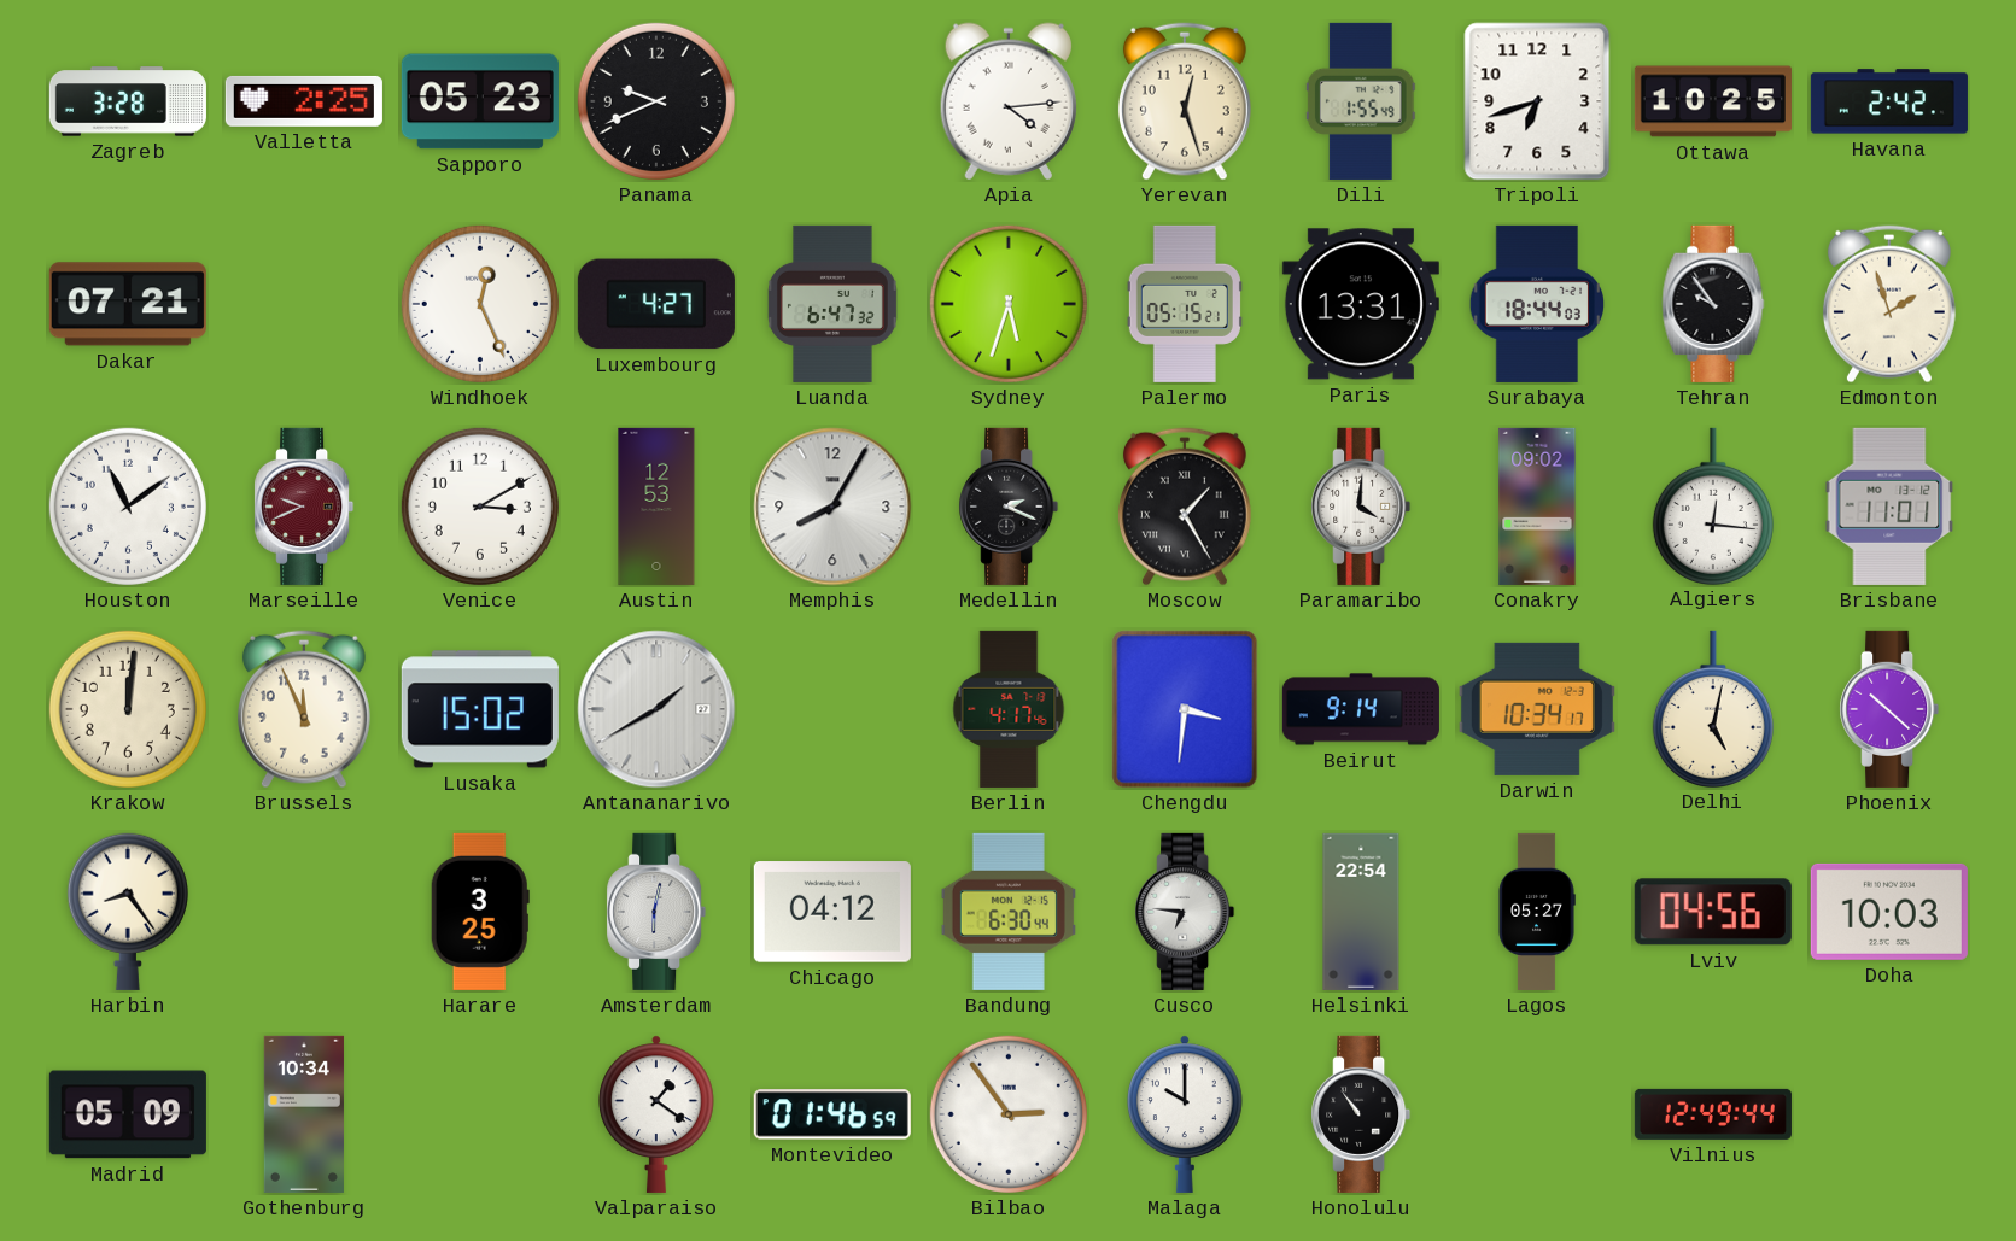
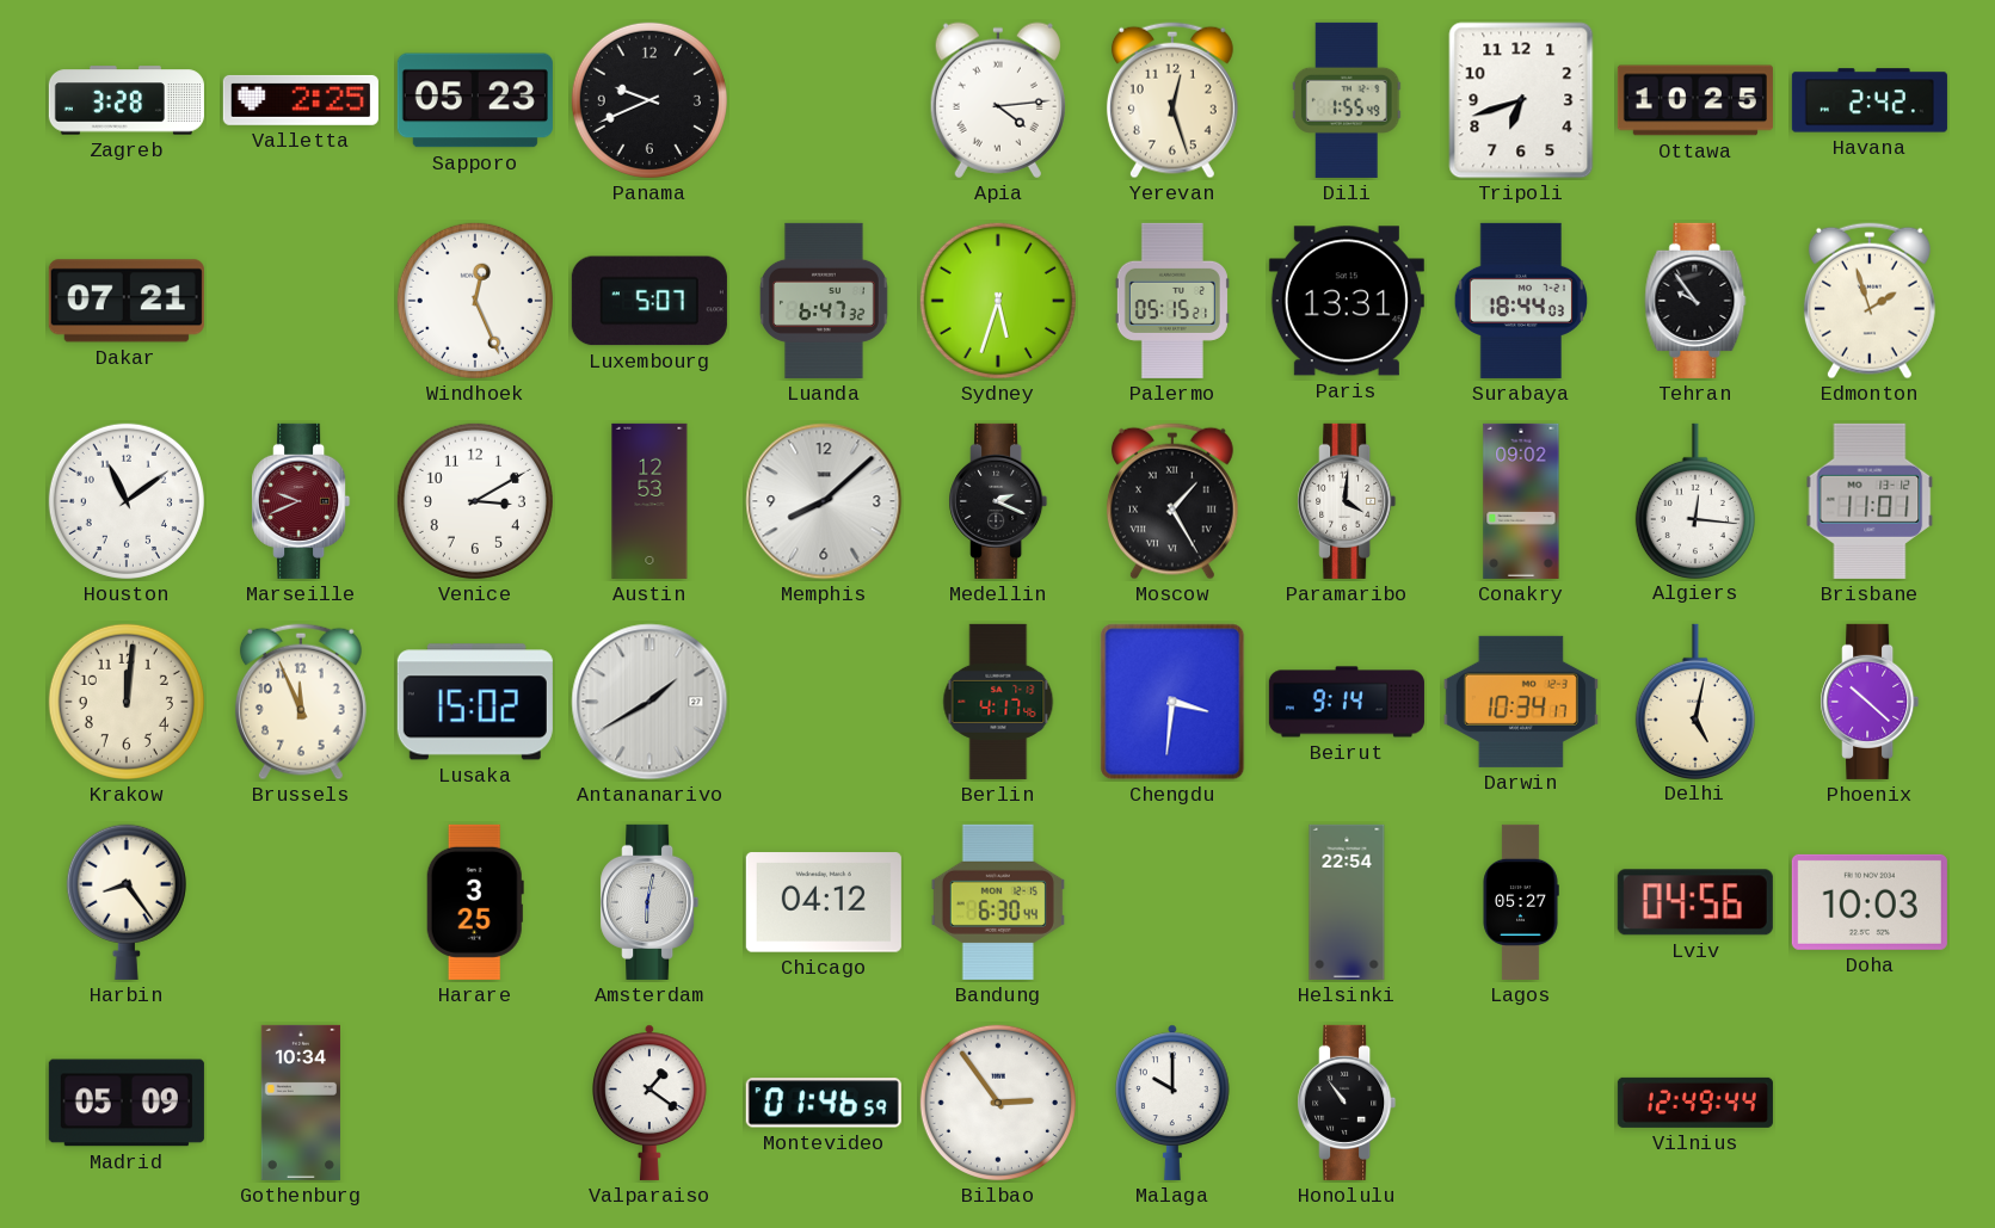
Luxembourg: 4:27 -> 5:07
Memphis: 8:05 -> 8:08
Cusco: 6:46 -> none
